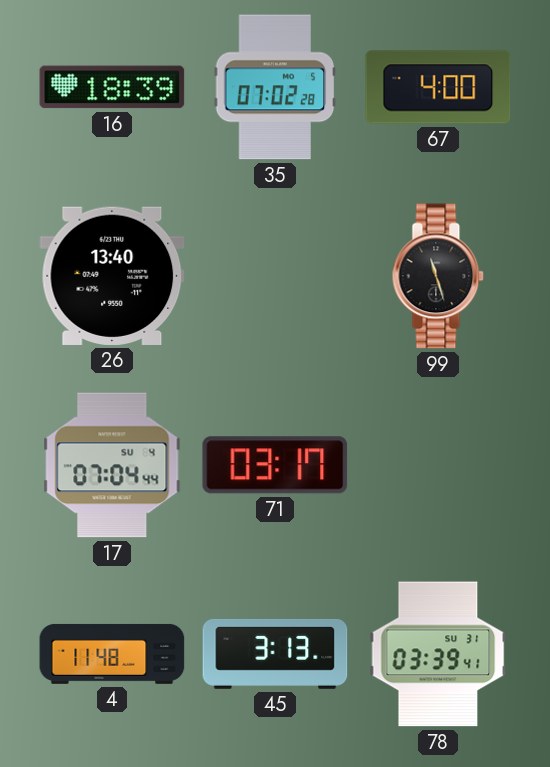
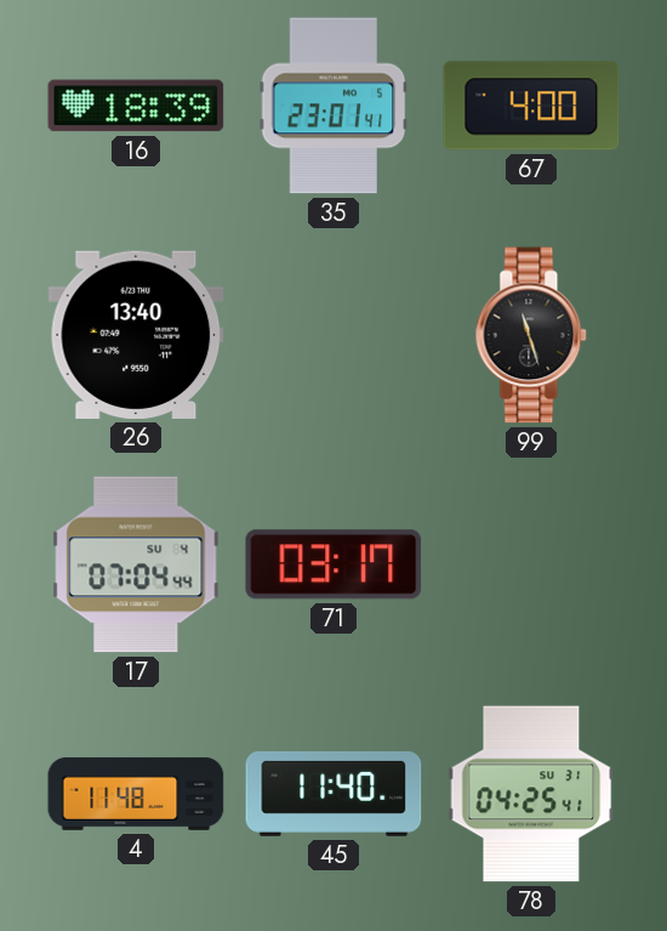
35: 07:02 -> 23:01
45: 3:13 -> 11:40
78: 03:39 -> 04:25
